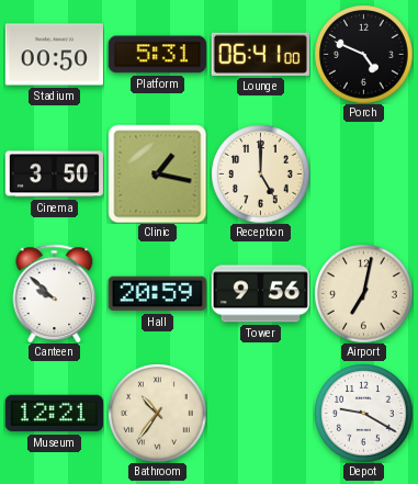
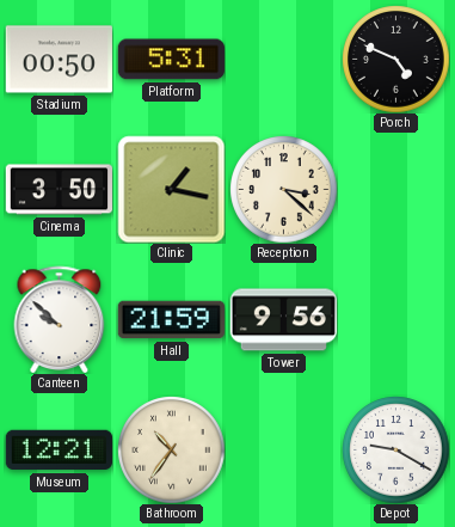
Lounge: 06:41 -> none
Reception: 5:00 -> 3:22
Hall: 20:59 -> 21:59
Airport: 7:02 -> none
